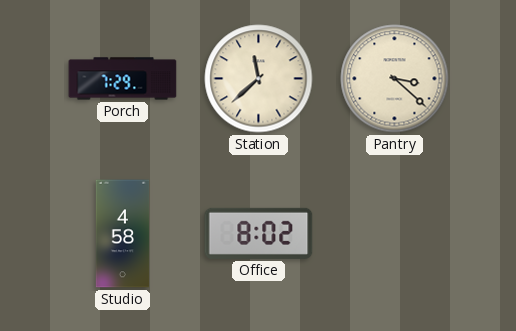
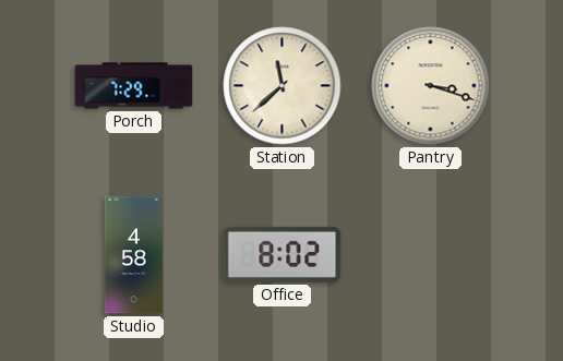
Pantry: 3:22 -> 3:18
